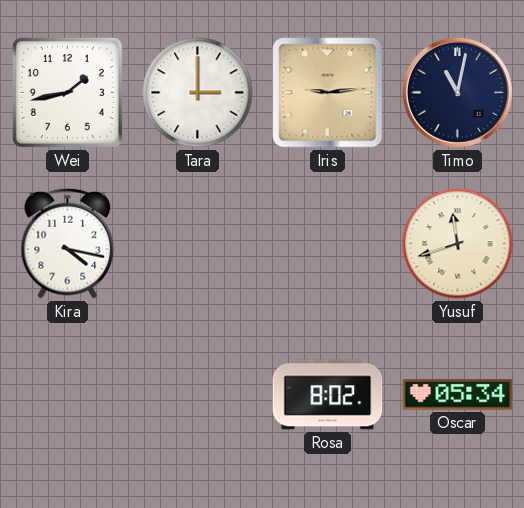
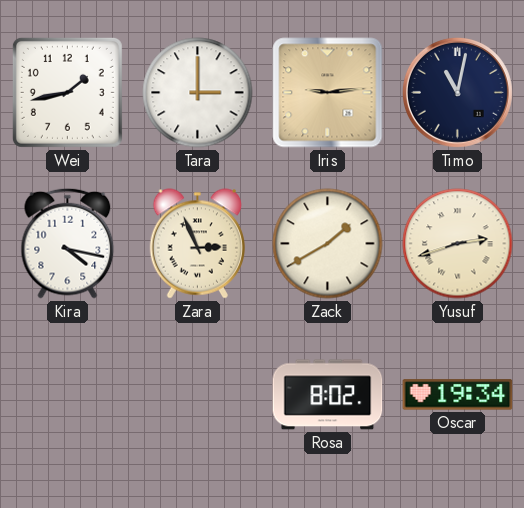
Zara: none -> 2:56
Zack: none -> 1:40
Yusuf: 11:42 -> 2:42
Oscar: 05:34 -> 19:34
